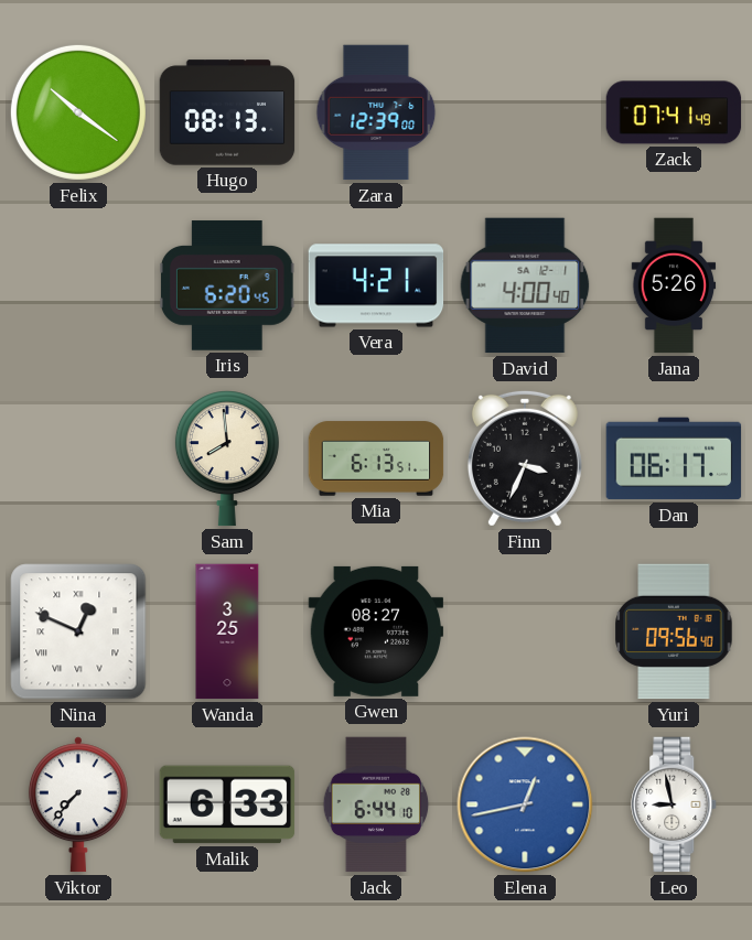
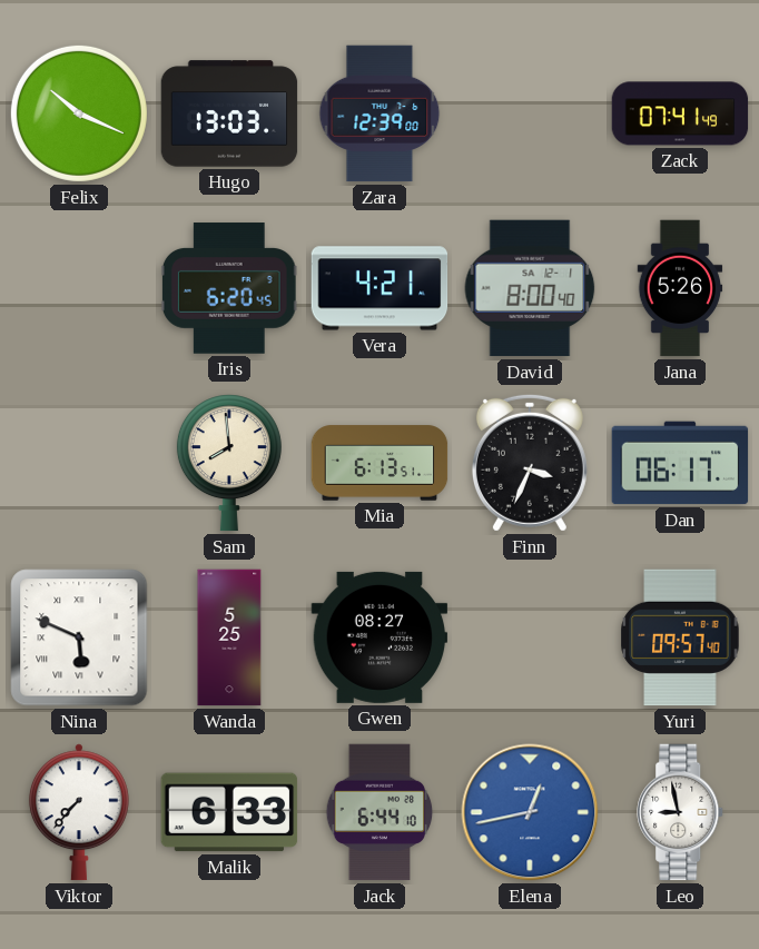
Felix: 10:21 -> 10:19
Hugo: 08:13 -> 13:03
David: 4:00 -> 8:00
Nina: 12:49 -> 5:49
Wanda: 3:25 -> 5:25
Yuri: 09:56 -> 09:57
